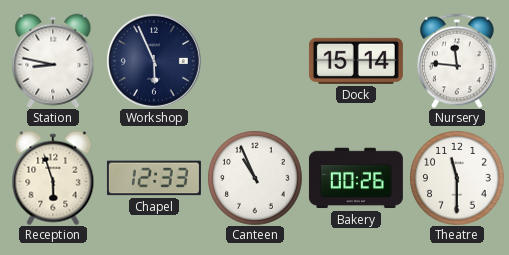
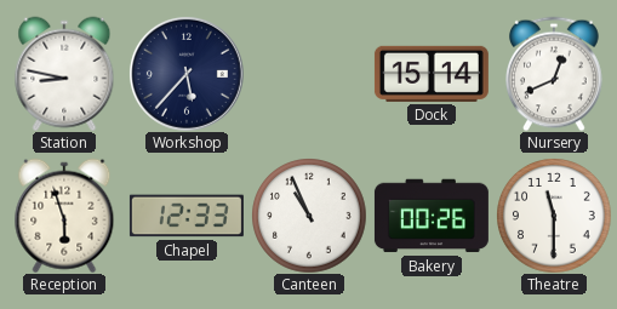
Workshop: 5:56 -> 5:37
Nursery: 11:46 -> 12:41
